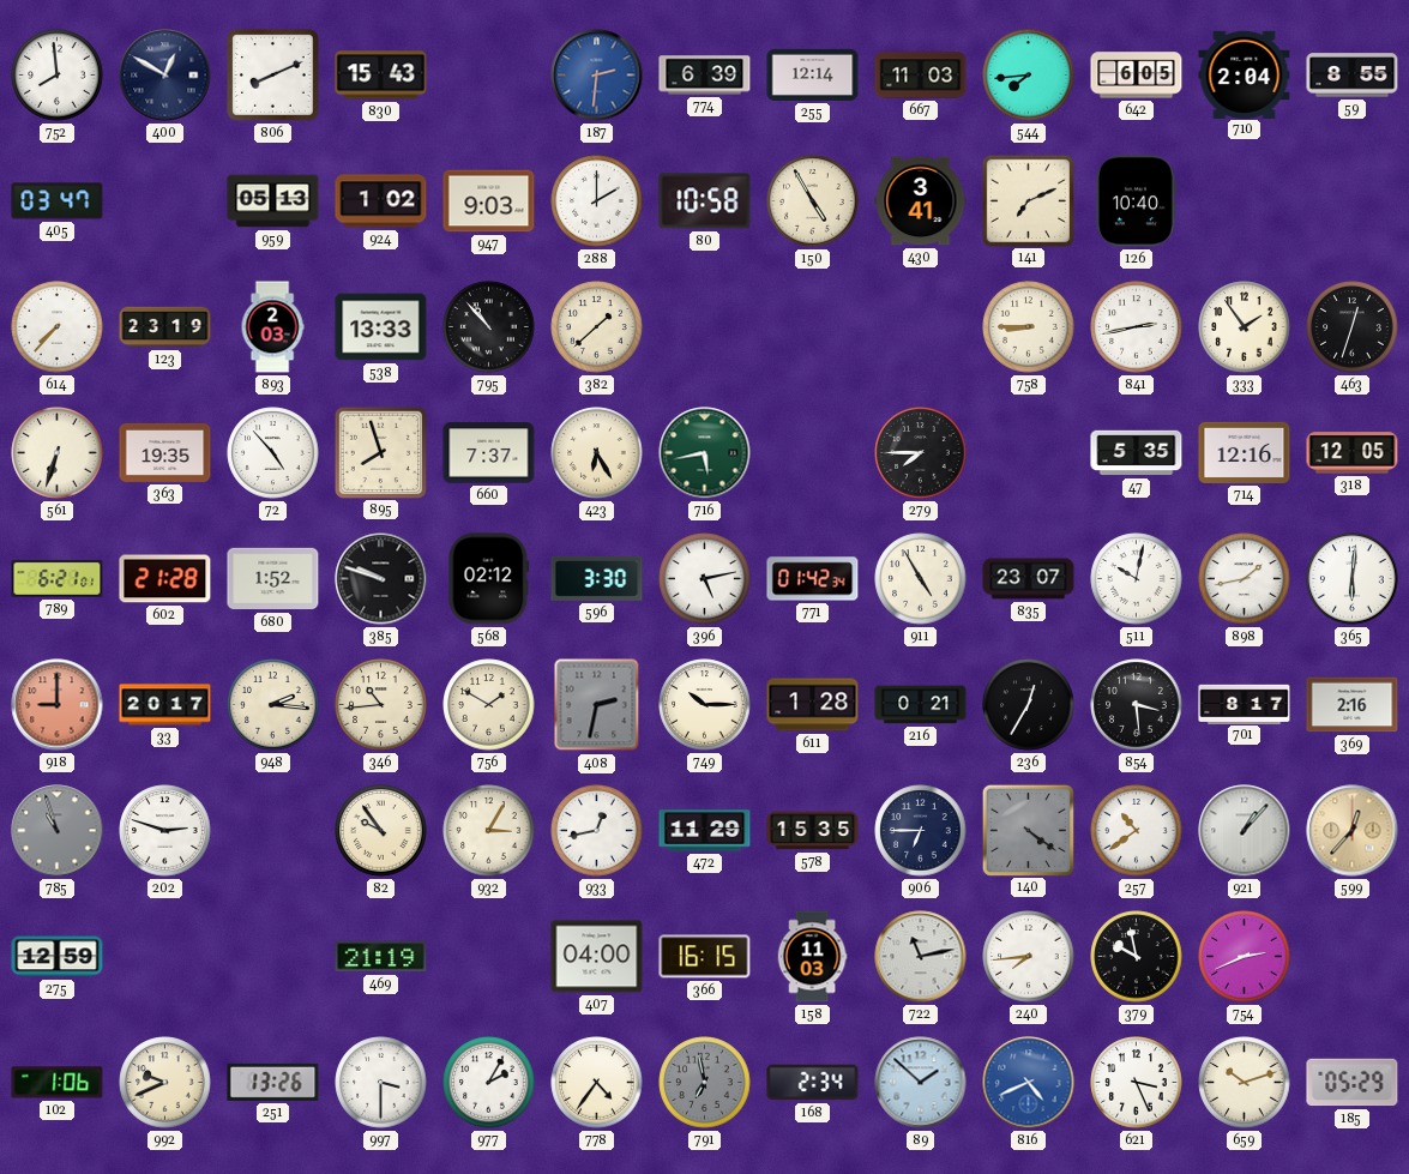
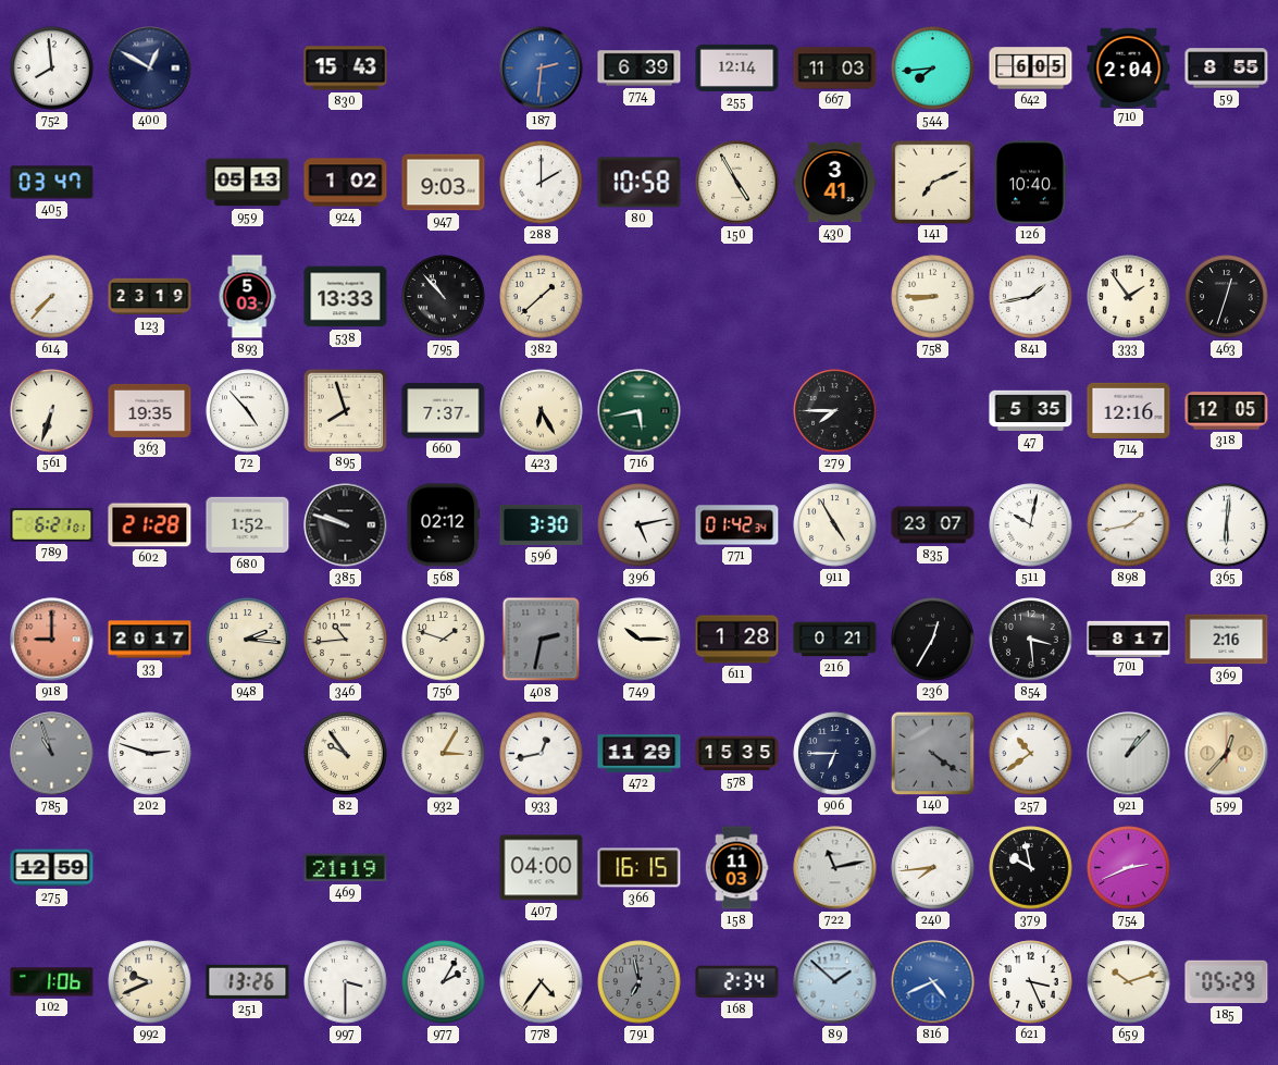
806: 8:11 -> none
893: 2:03 -> 5:03
841: 2:43 -> 1:43
756: 1:50 -> 1:48
